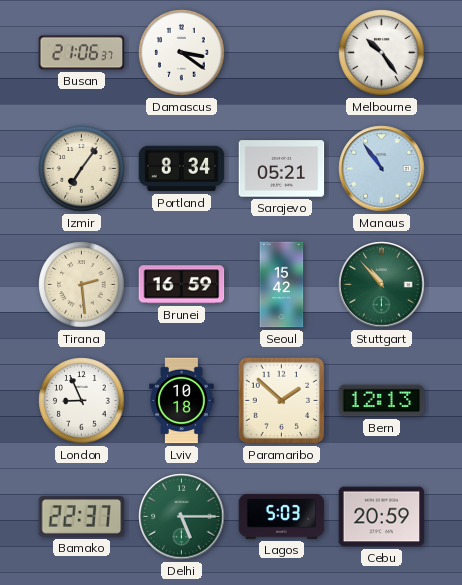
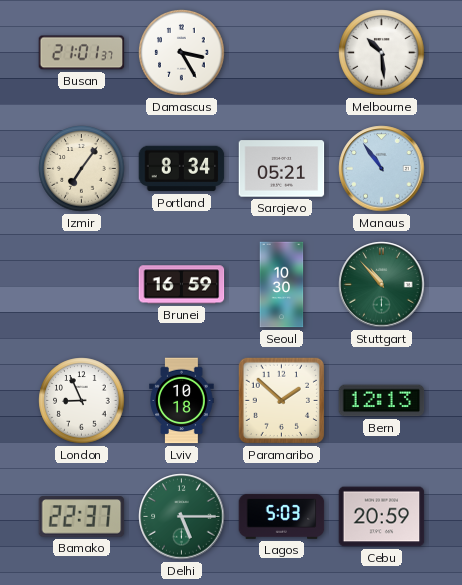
Busan: 21:06 -> 21:01
Damascus: 3:21 -> 3:25
Melbourne: 10:24 -> 10:29
Tirana: 2:29 -> none
Seoul: 15:42 -> 10:30
